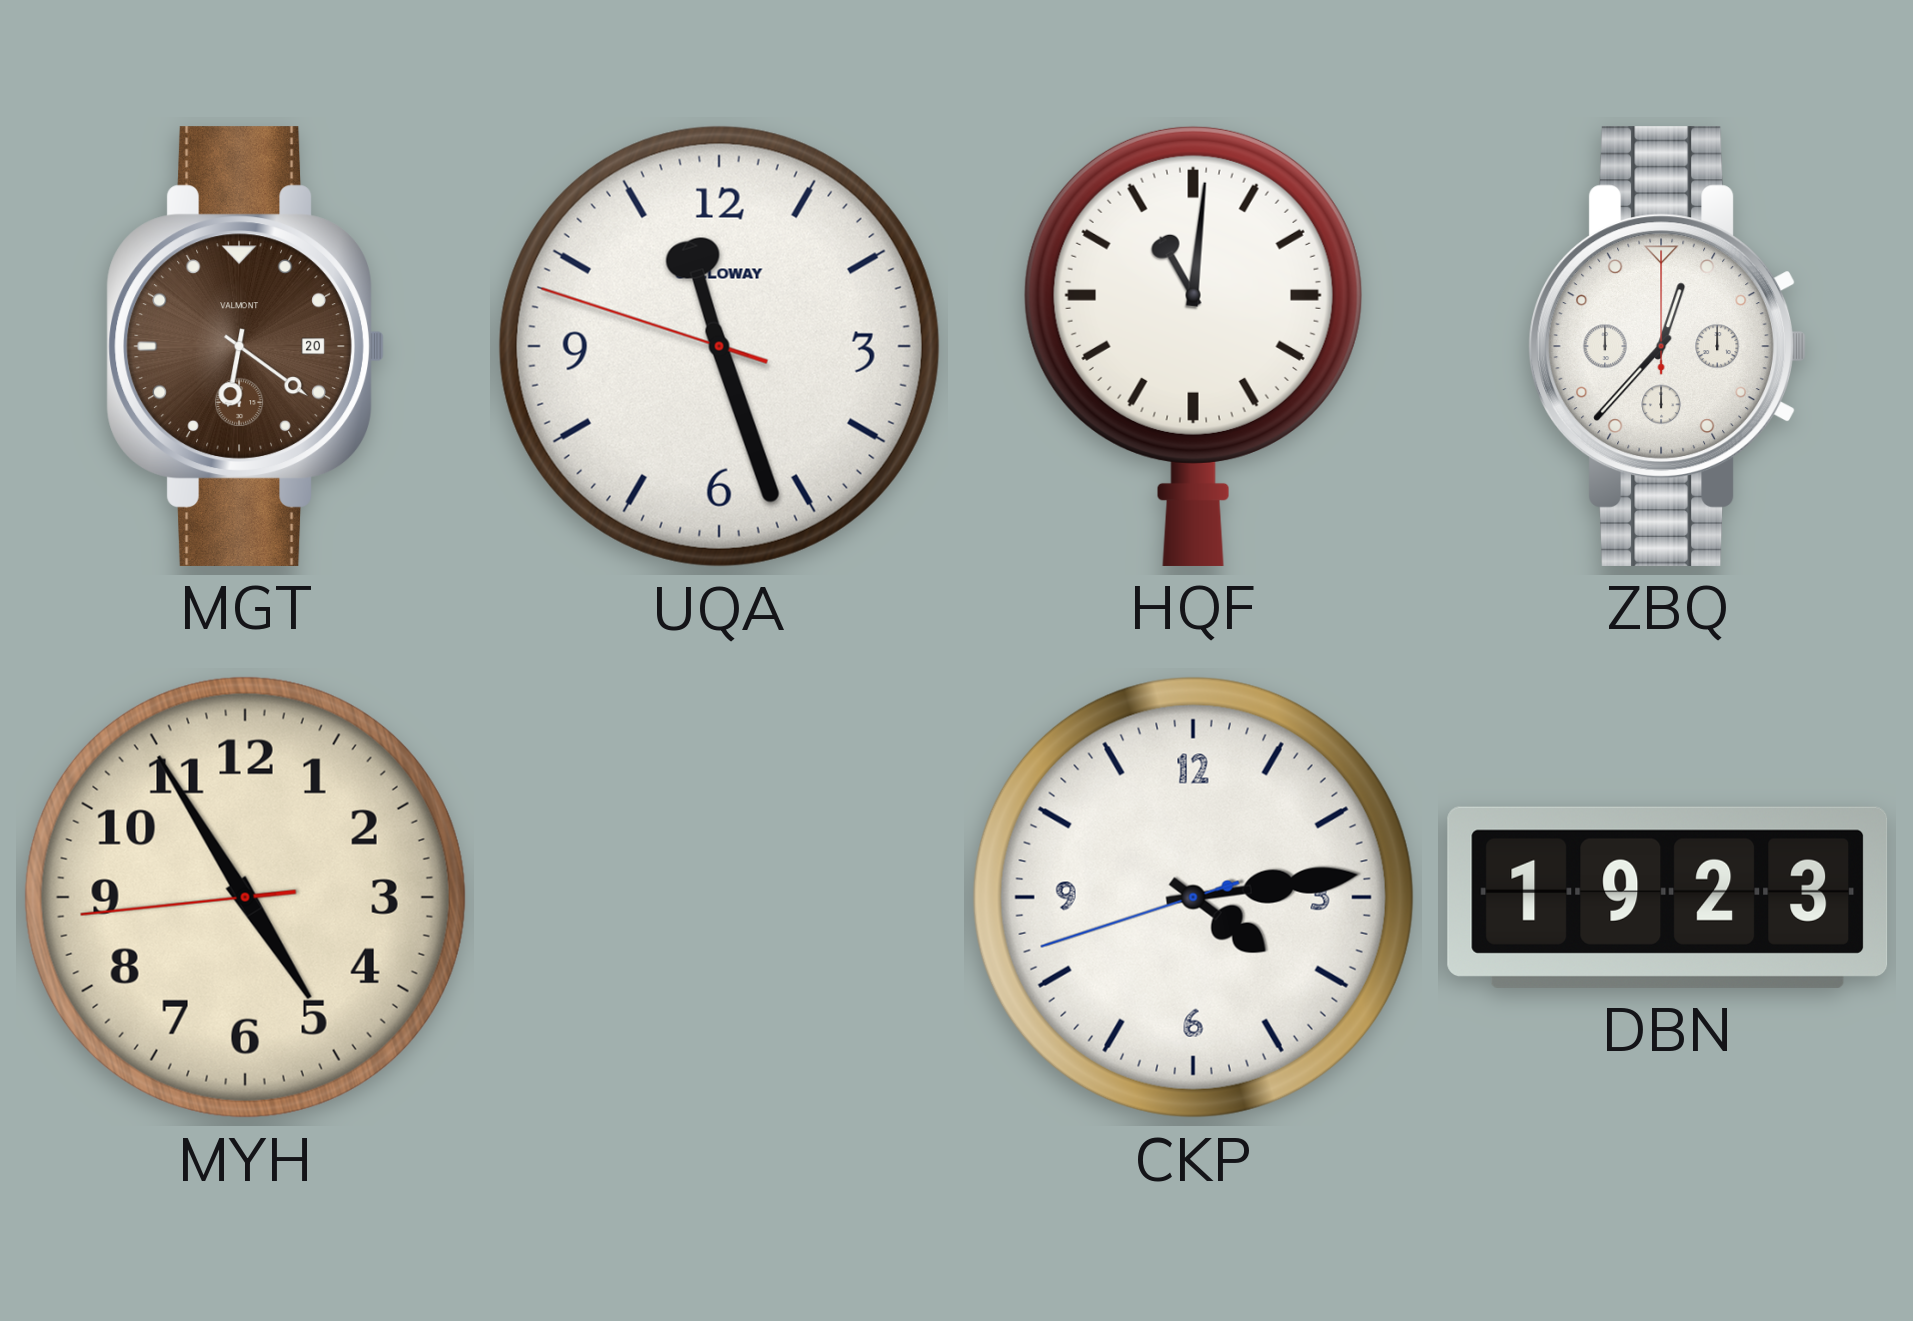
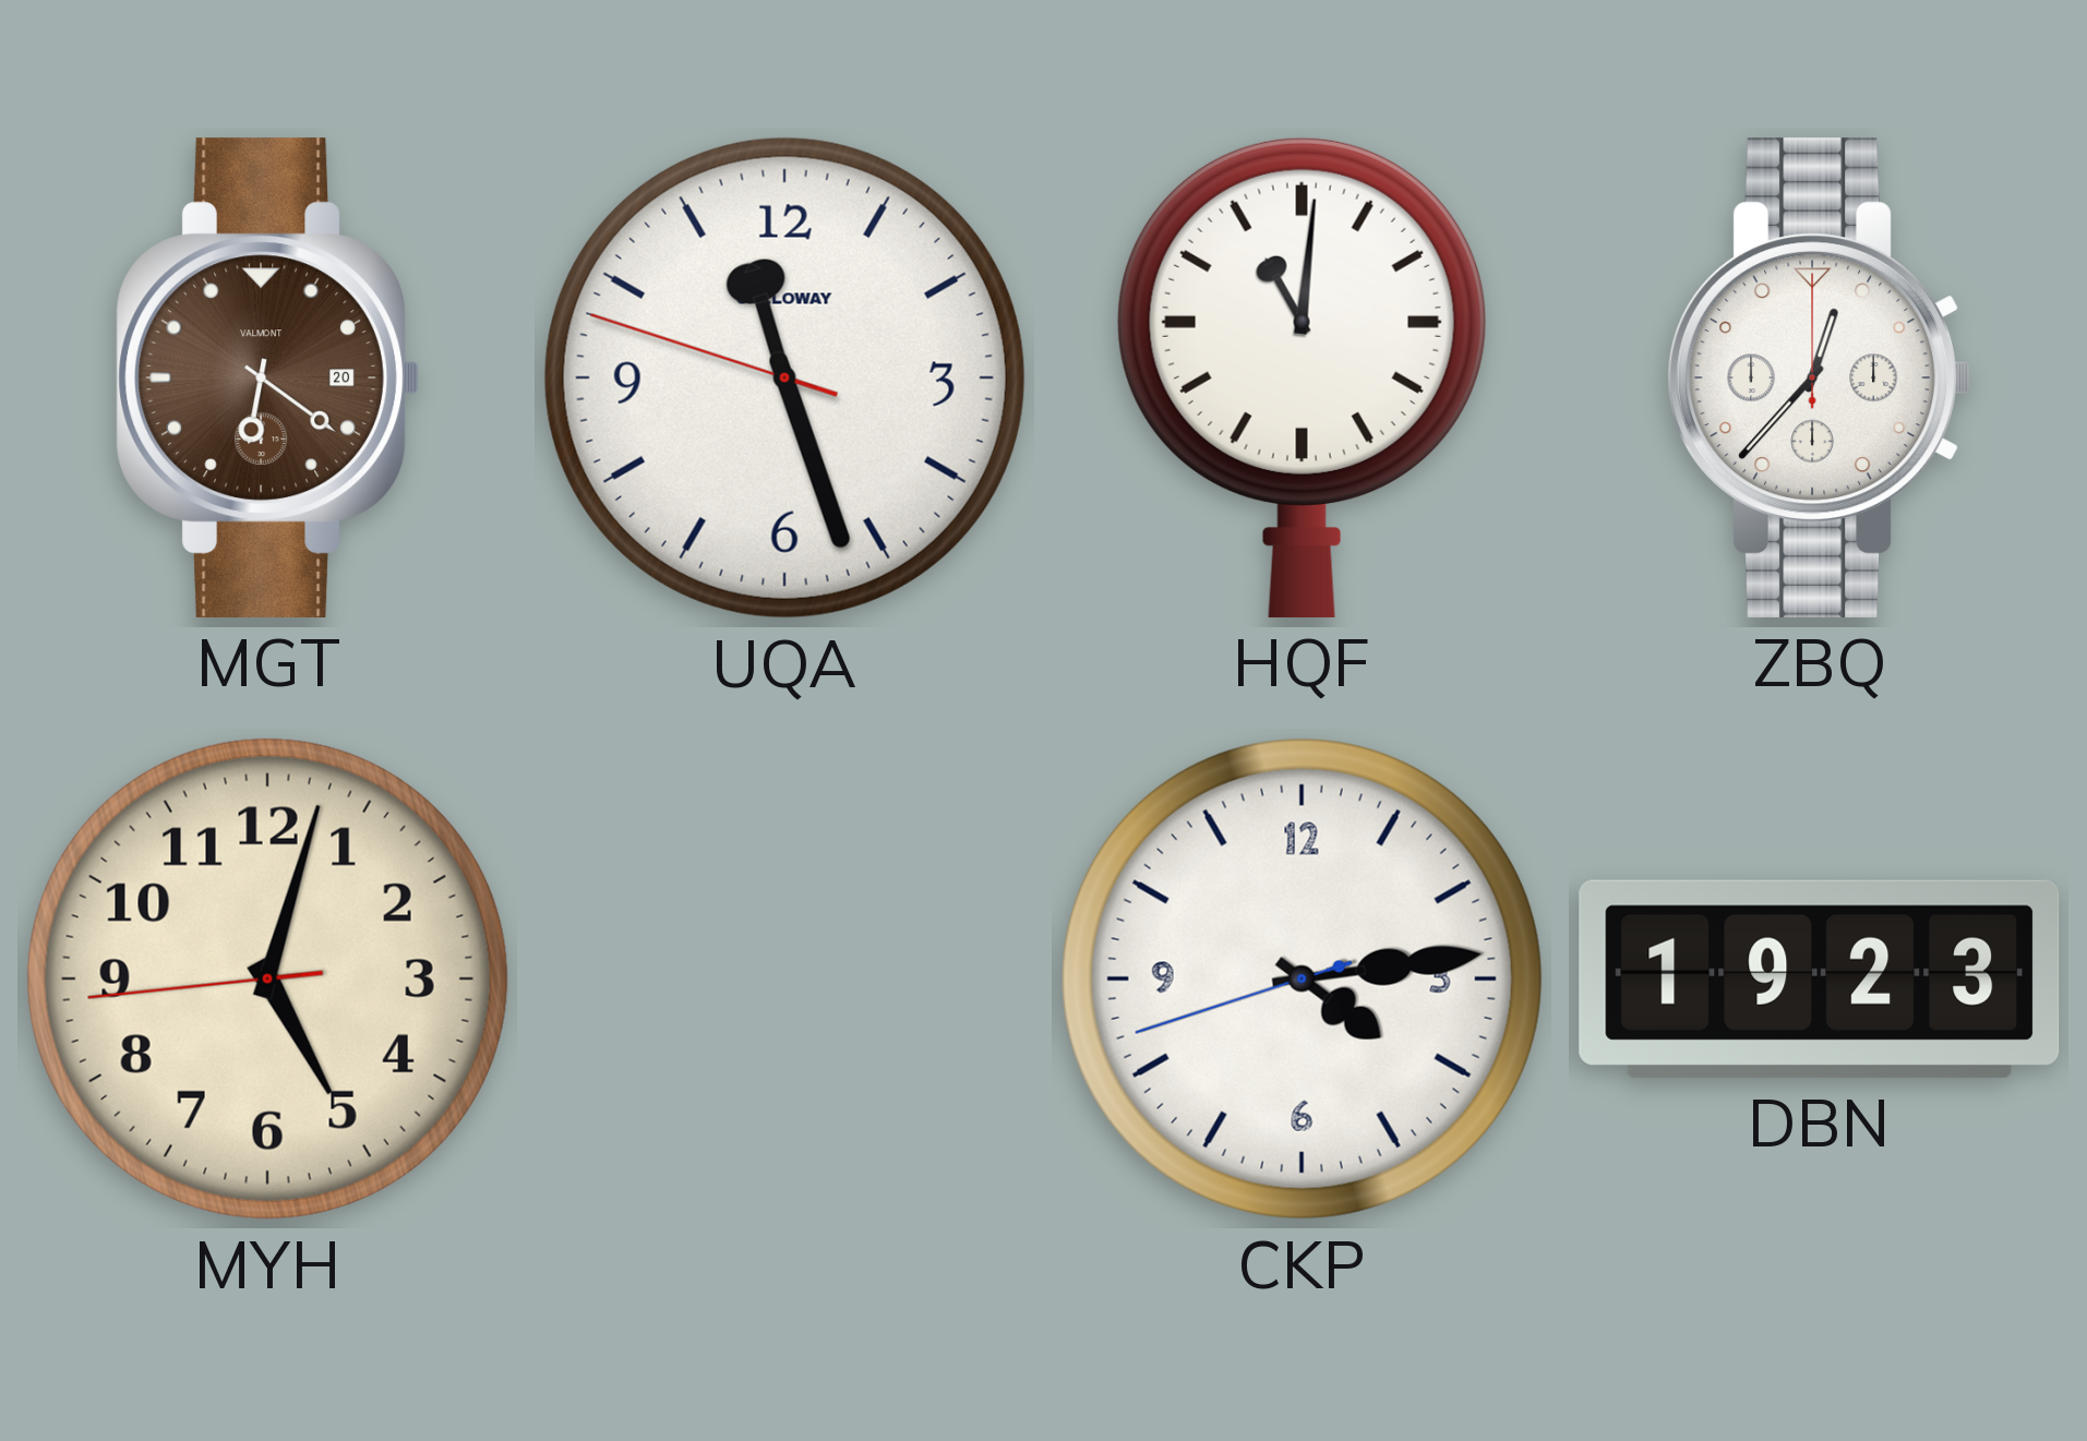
MYH: 4:54 -> 5:02
